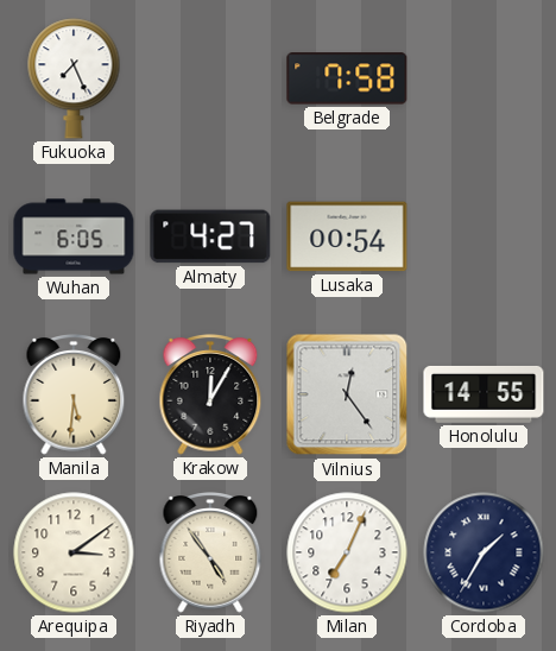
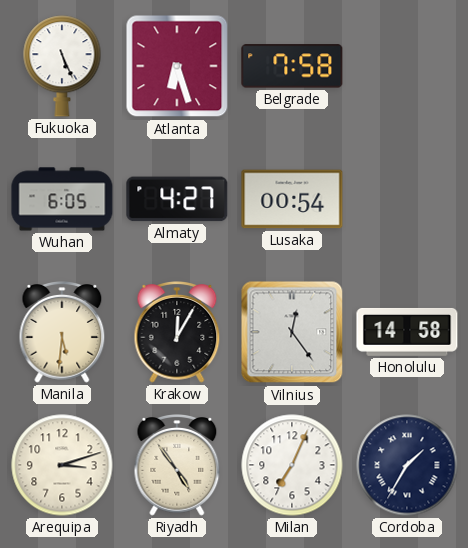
Fukuoka: 7:26 -> 5:26
Atlanta: none -> 6:27
Honolulu: 14:55 -> 14:58
Arequipa: 3:09 -> 3:12
